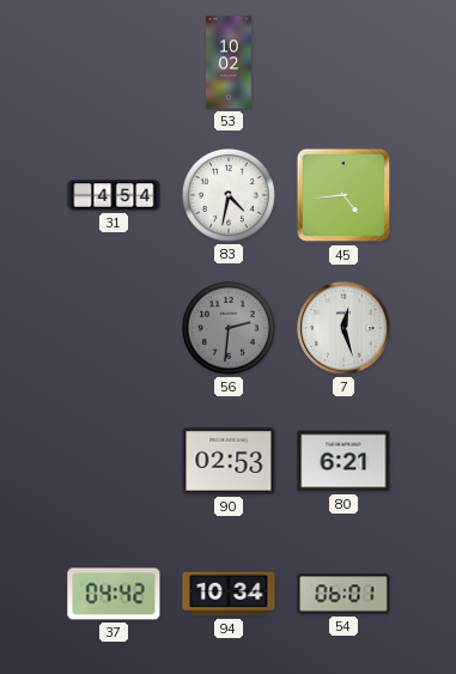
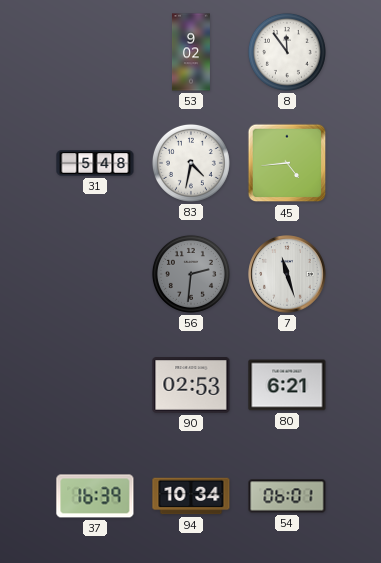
53: 10:02 -> 9:02
8: none -> 11:54
31: 4:54 -> 5:48
7: 12:27 -> 11:27
37: 04:42 -> 16:39
